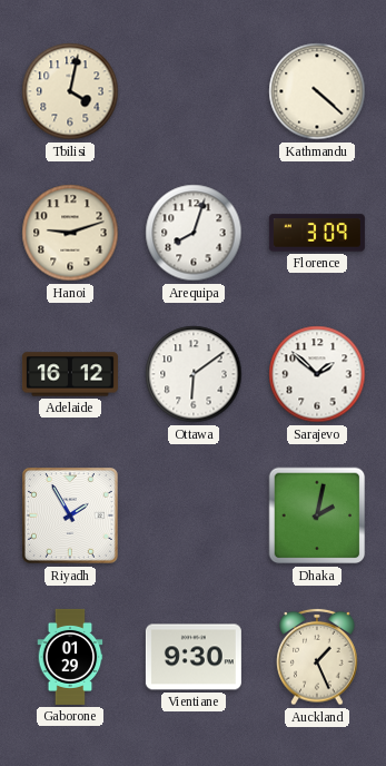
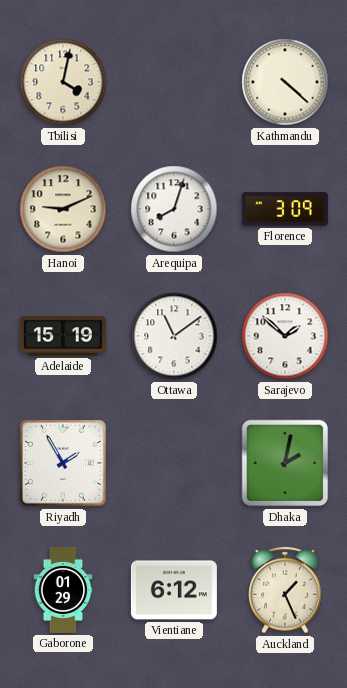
Hanoi: 9:12 -> 9:11
Adelaide: 16:12 -> 15:19
Ottawa: 6:09 -> 11:09
Vientiane: 9:30 -> 6:12
